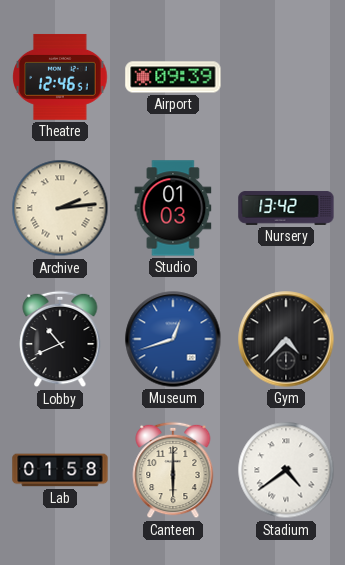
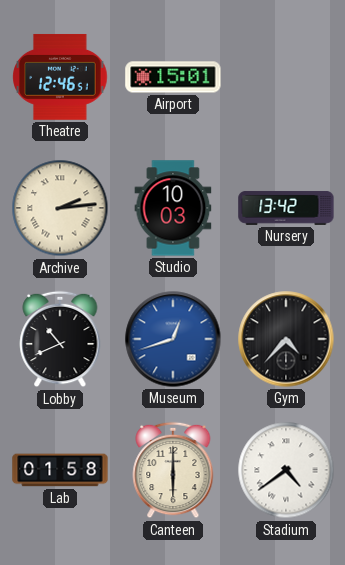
Airport: 09:39 -> 15:01
Studio: 01:03 -> 10:03
